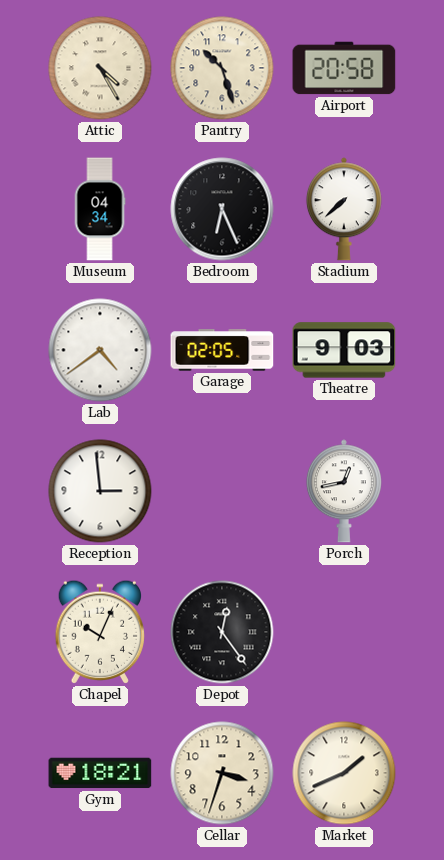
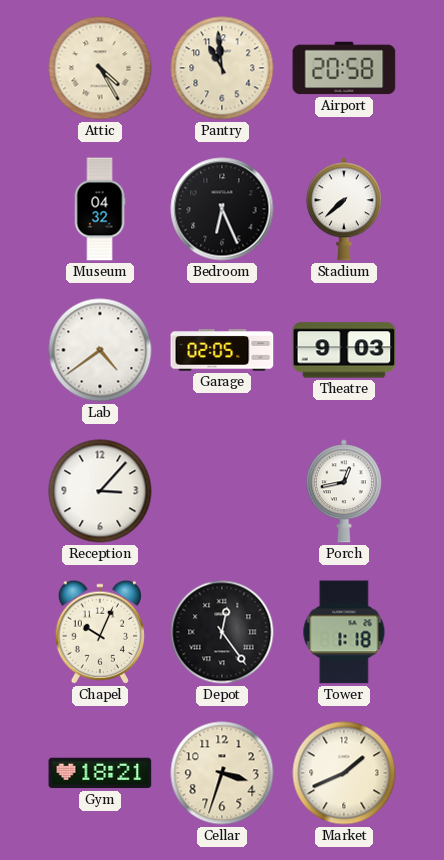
Pantry: 10:27 -> 10:59
Museum: 04:34 -> 04:32
Reception: 2:59 -> 3:07
Tower: none -> 1:18
